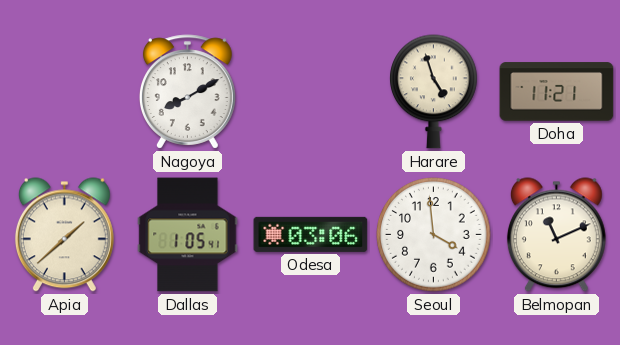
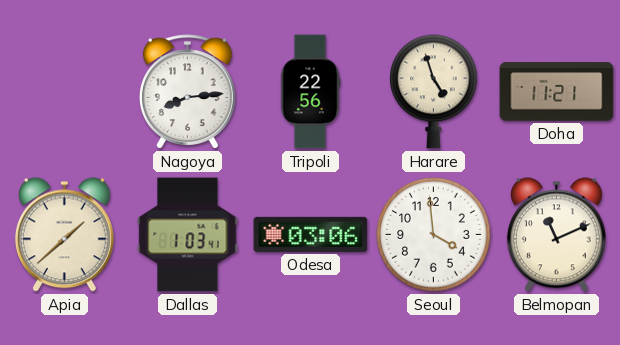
Nagoya: 8:10 -> 8:14
Tripoli: none -> 22:56
Dallas: 1:05 -> 1:03
